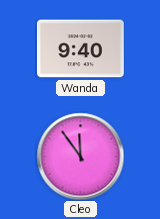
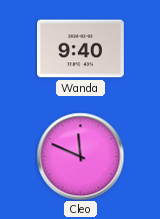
Cleo: 11:54 -> 11:49
